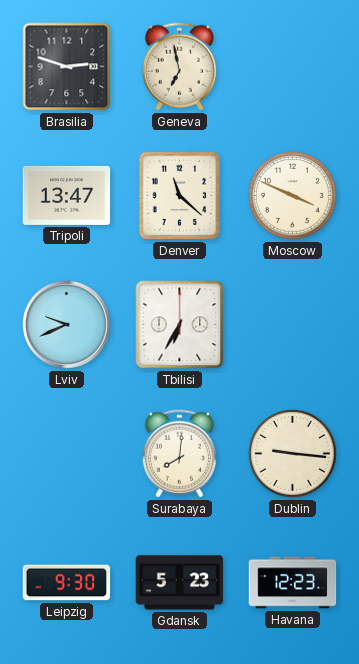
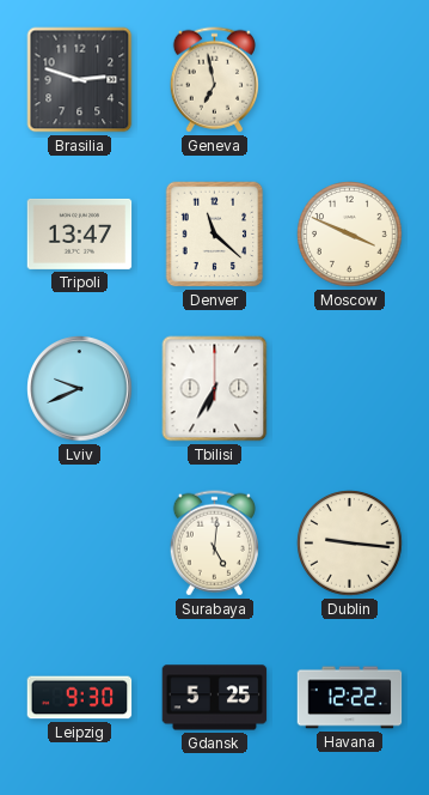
Surabaya: 8:01 -> 5:01
Gdansk: 5:23 -> 5:25
Havana: 12:23 -> 12:22
